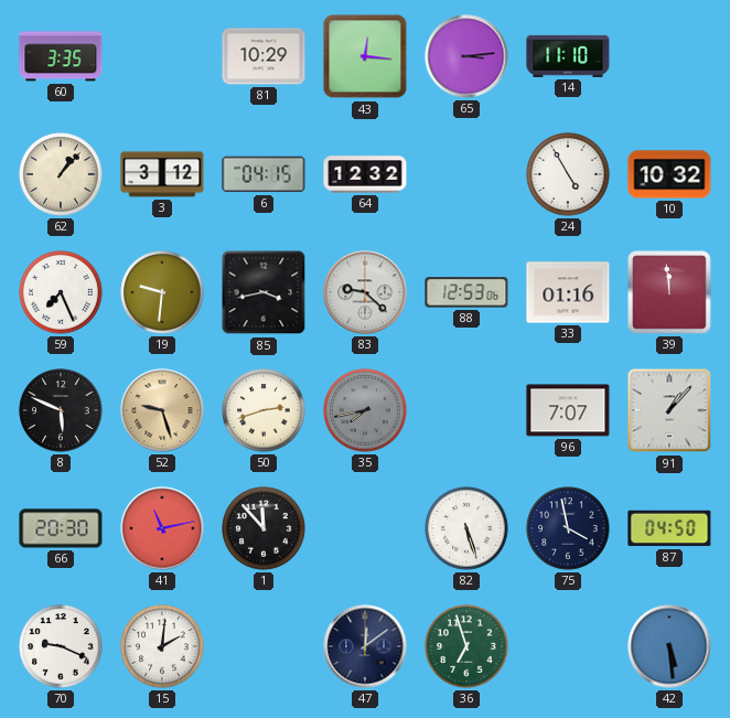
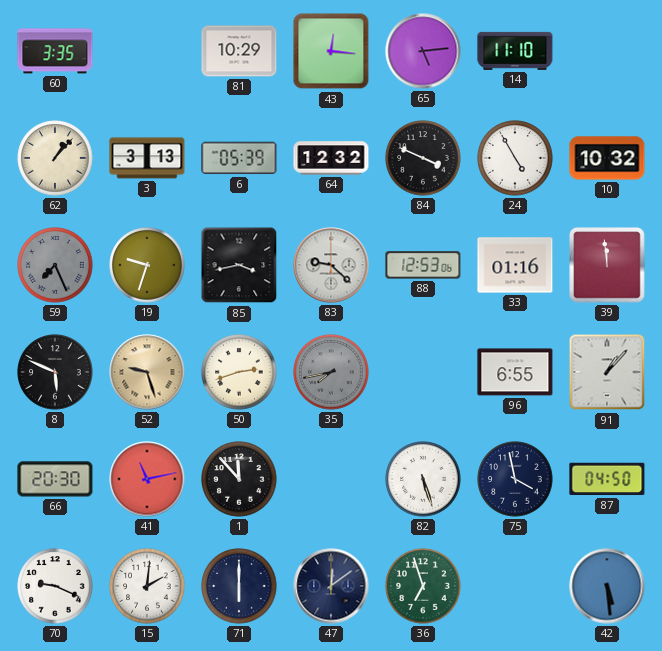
65: 3:14 -> 5:14
3: 3:12 -> 3:13
6: 04:15 -> 05:39
84: none -> 3:49
59 dial: white -> grey
19: 9:31 -> 9:33
96: 7:07 -> 6:55
71: none -> 6:00
